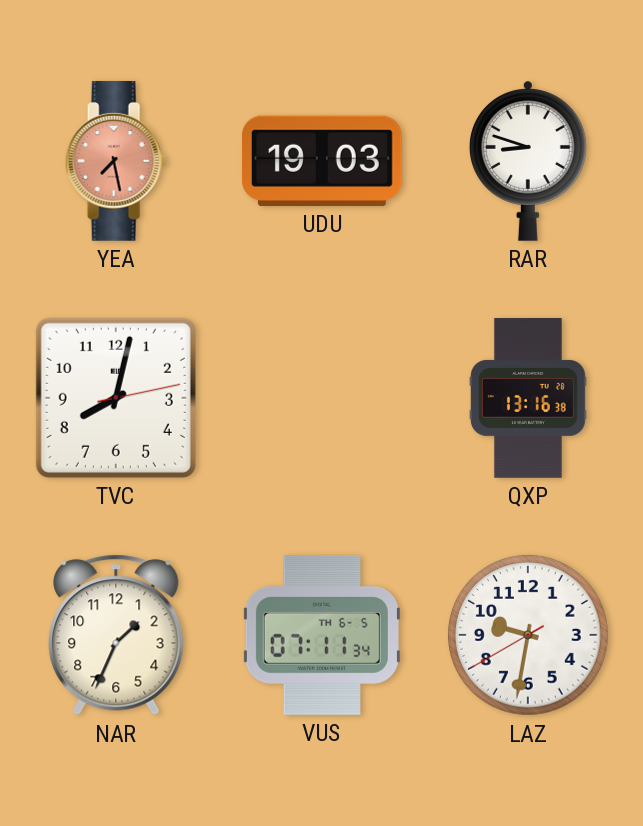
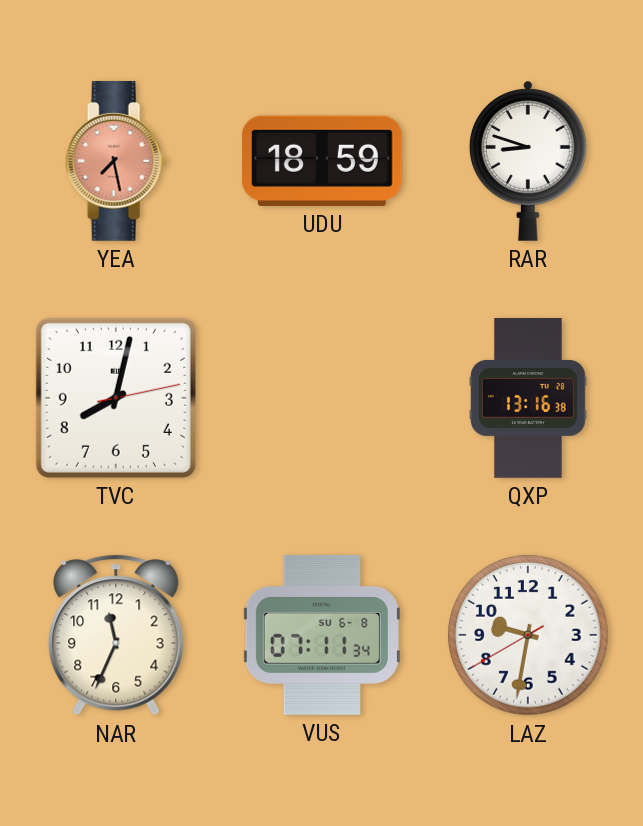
UDU: 19:03 -> 18:59
NAR: 1:34 -> 11:34
VUS date: TH 6-5 -> SU 6-8
